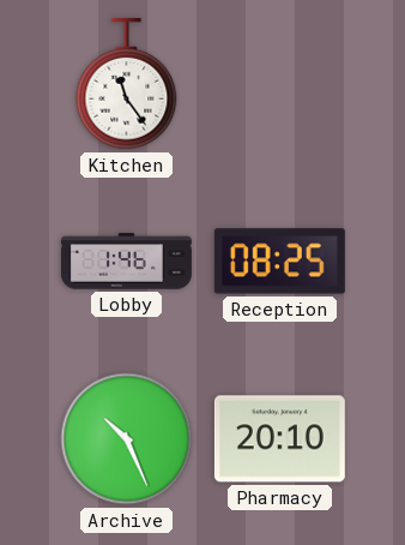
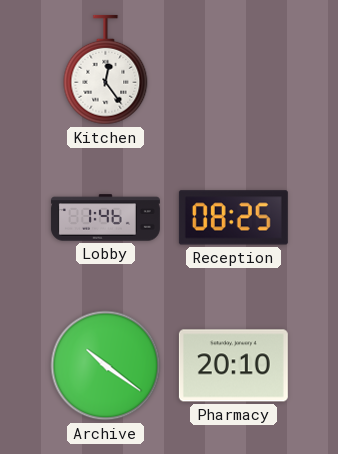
Kitchen: 11:24 -> 12:24
Archive: 10:26 -> 10:21
